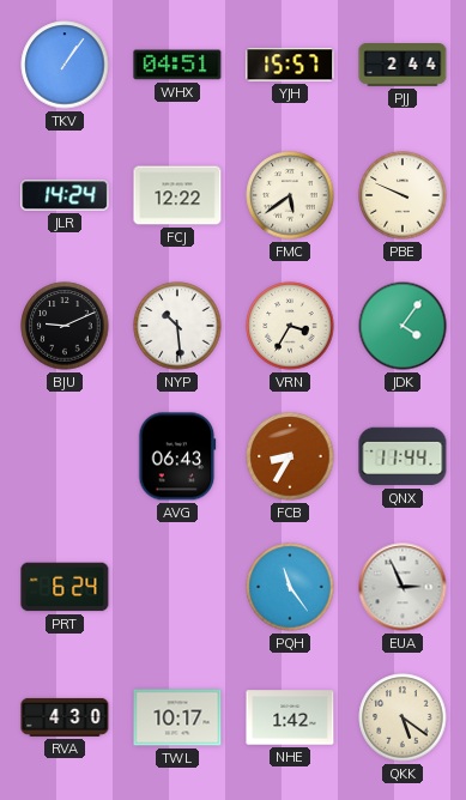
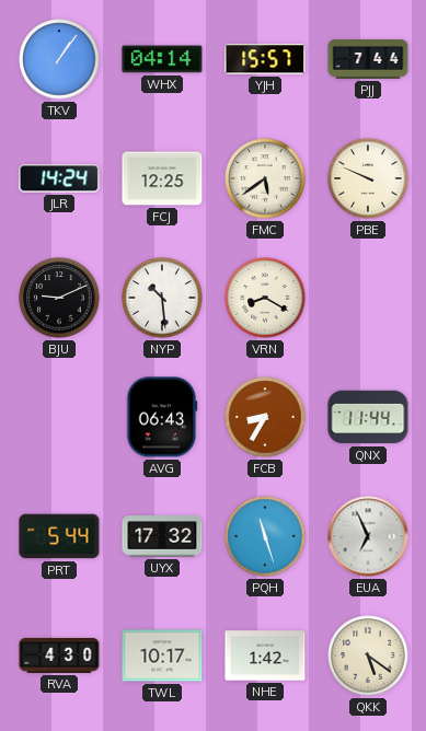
WHX: 04:51 -> 04:14
PJJ: 2:44 -> 7:44
FCJ: 12:22 -> 12:25
VRN: 3:35 -> 8:20
JDK: 4:06 -> none
PRT: 6:24 -> 5:44
UYX: none -> 17:32
PQH: 11:24 -> 11:27
EUA: 2:56 -> 6:56
